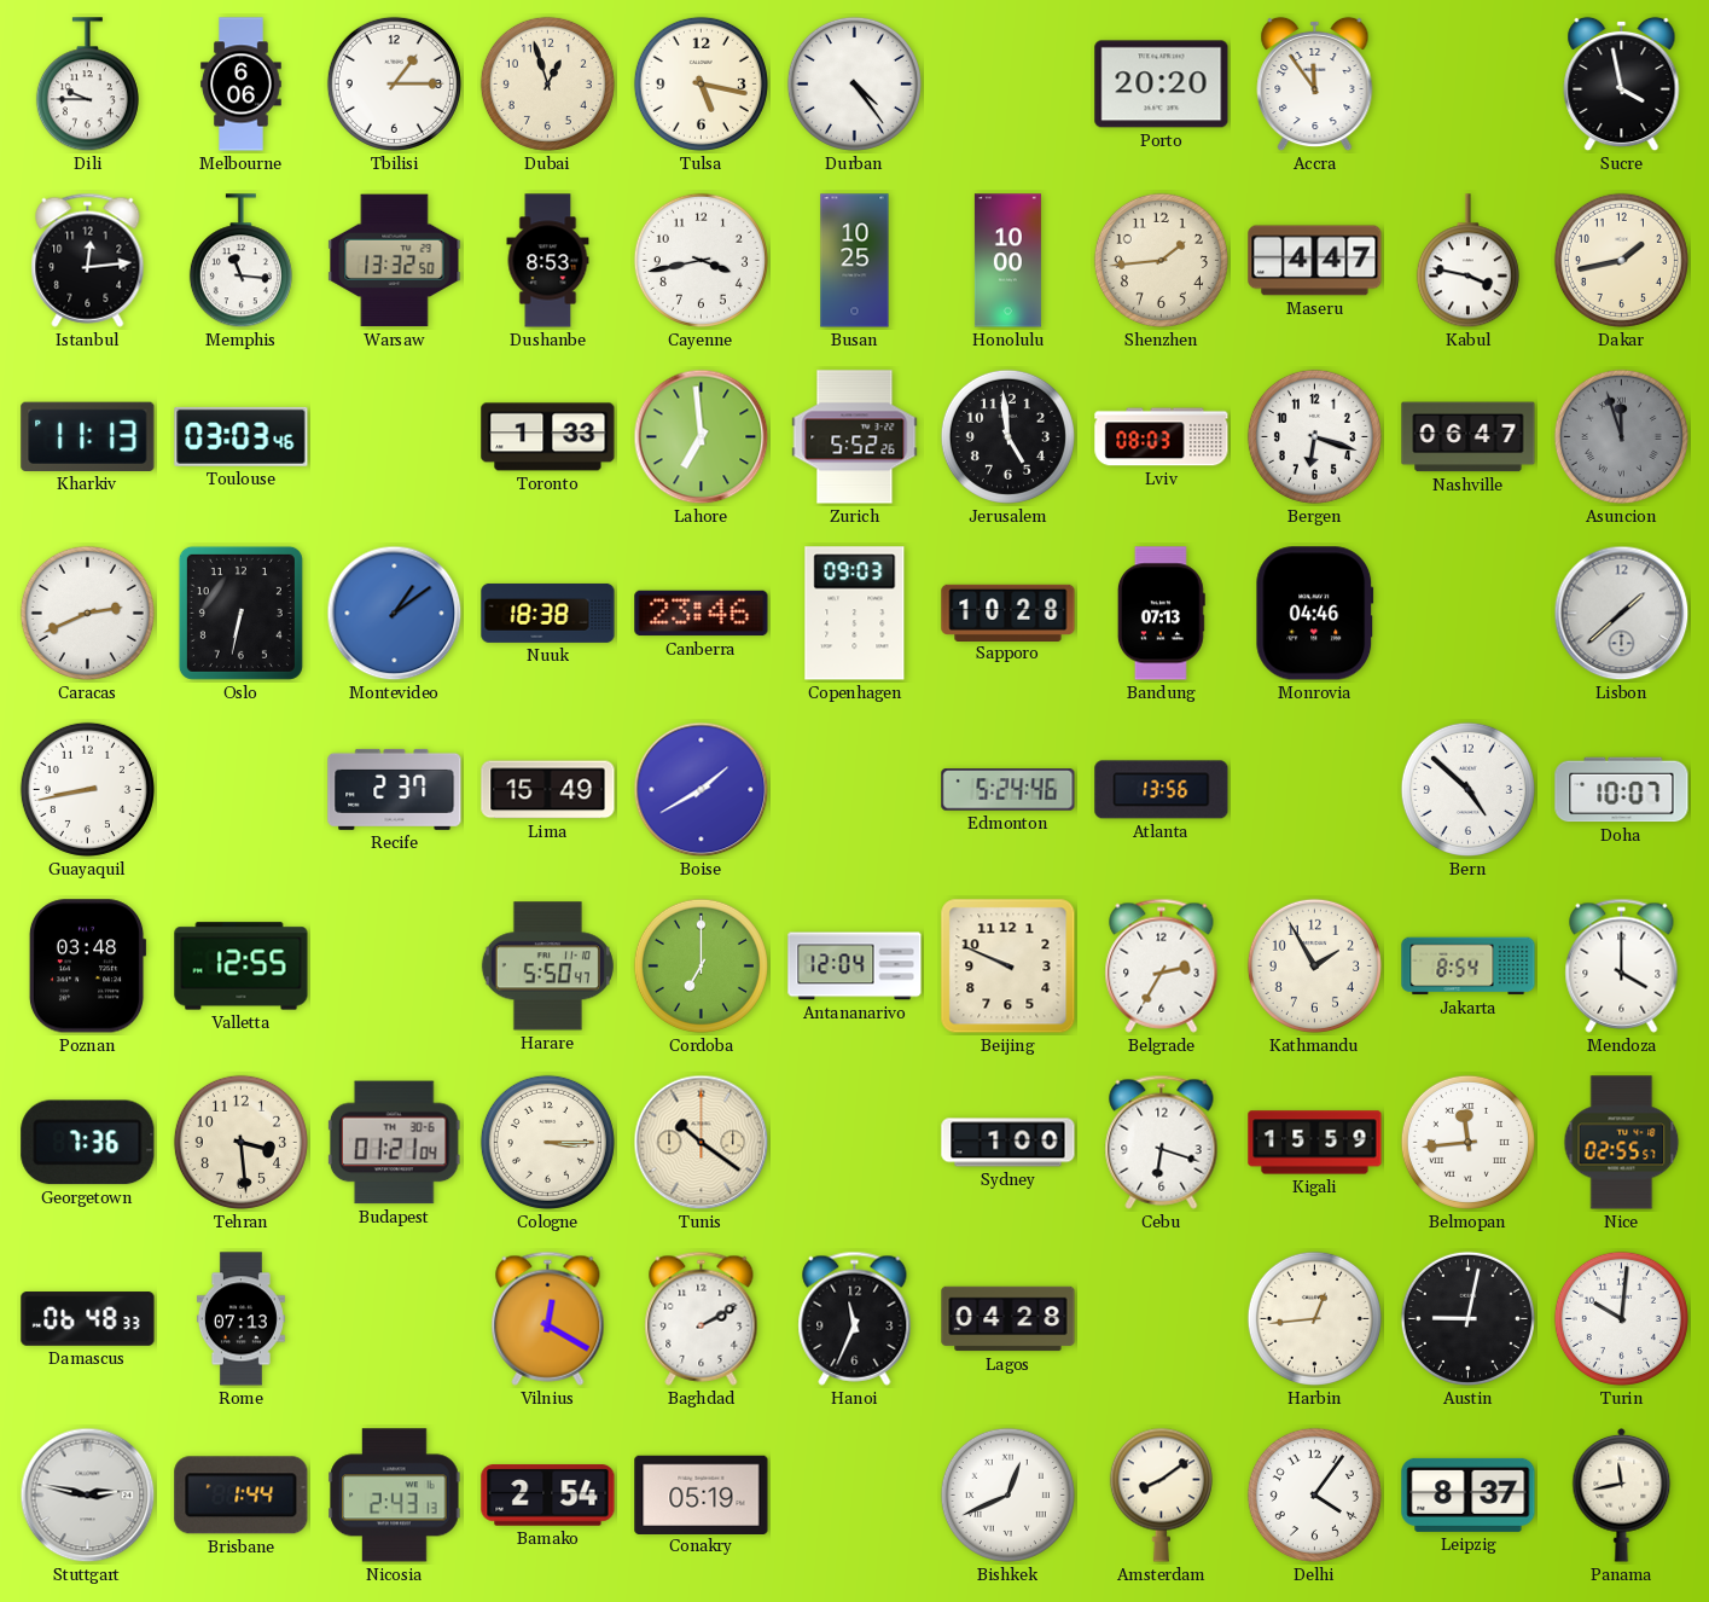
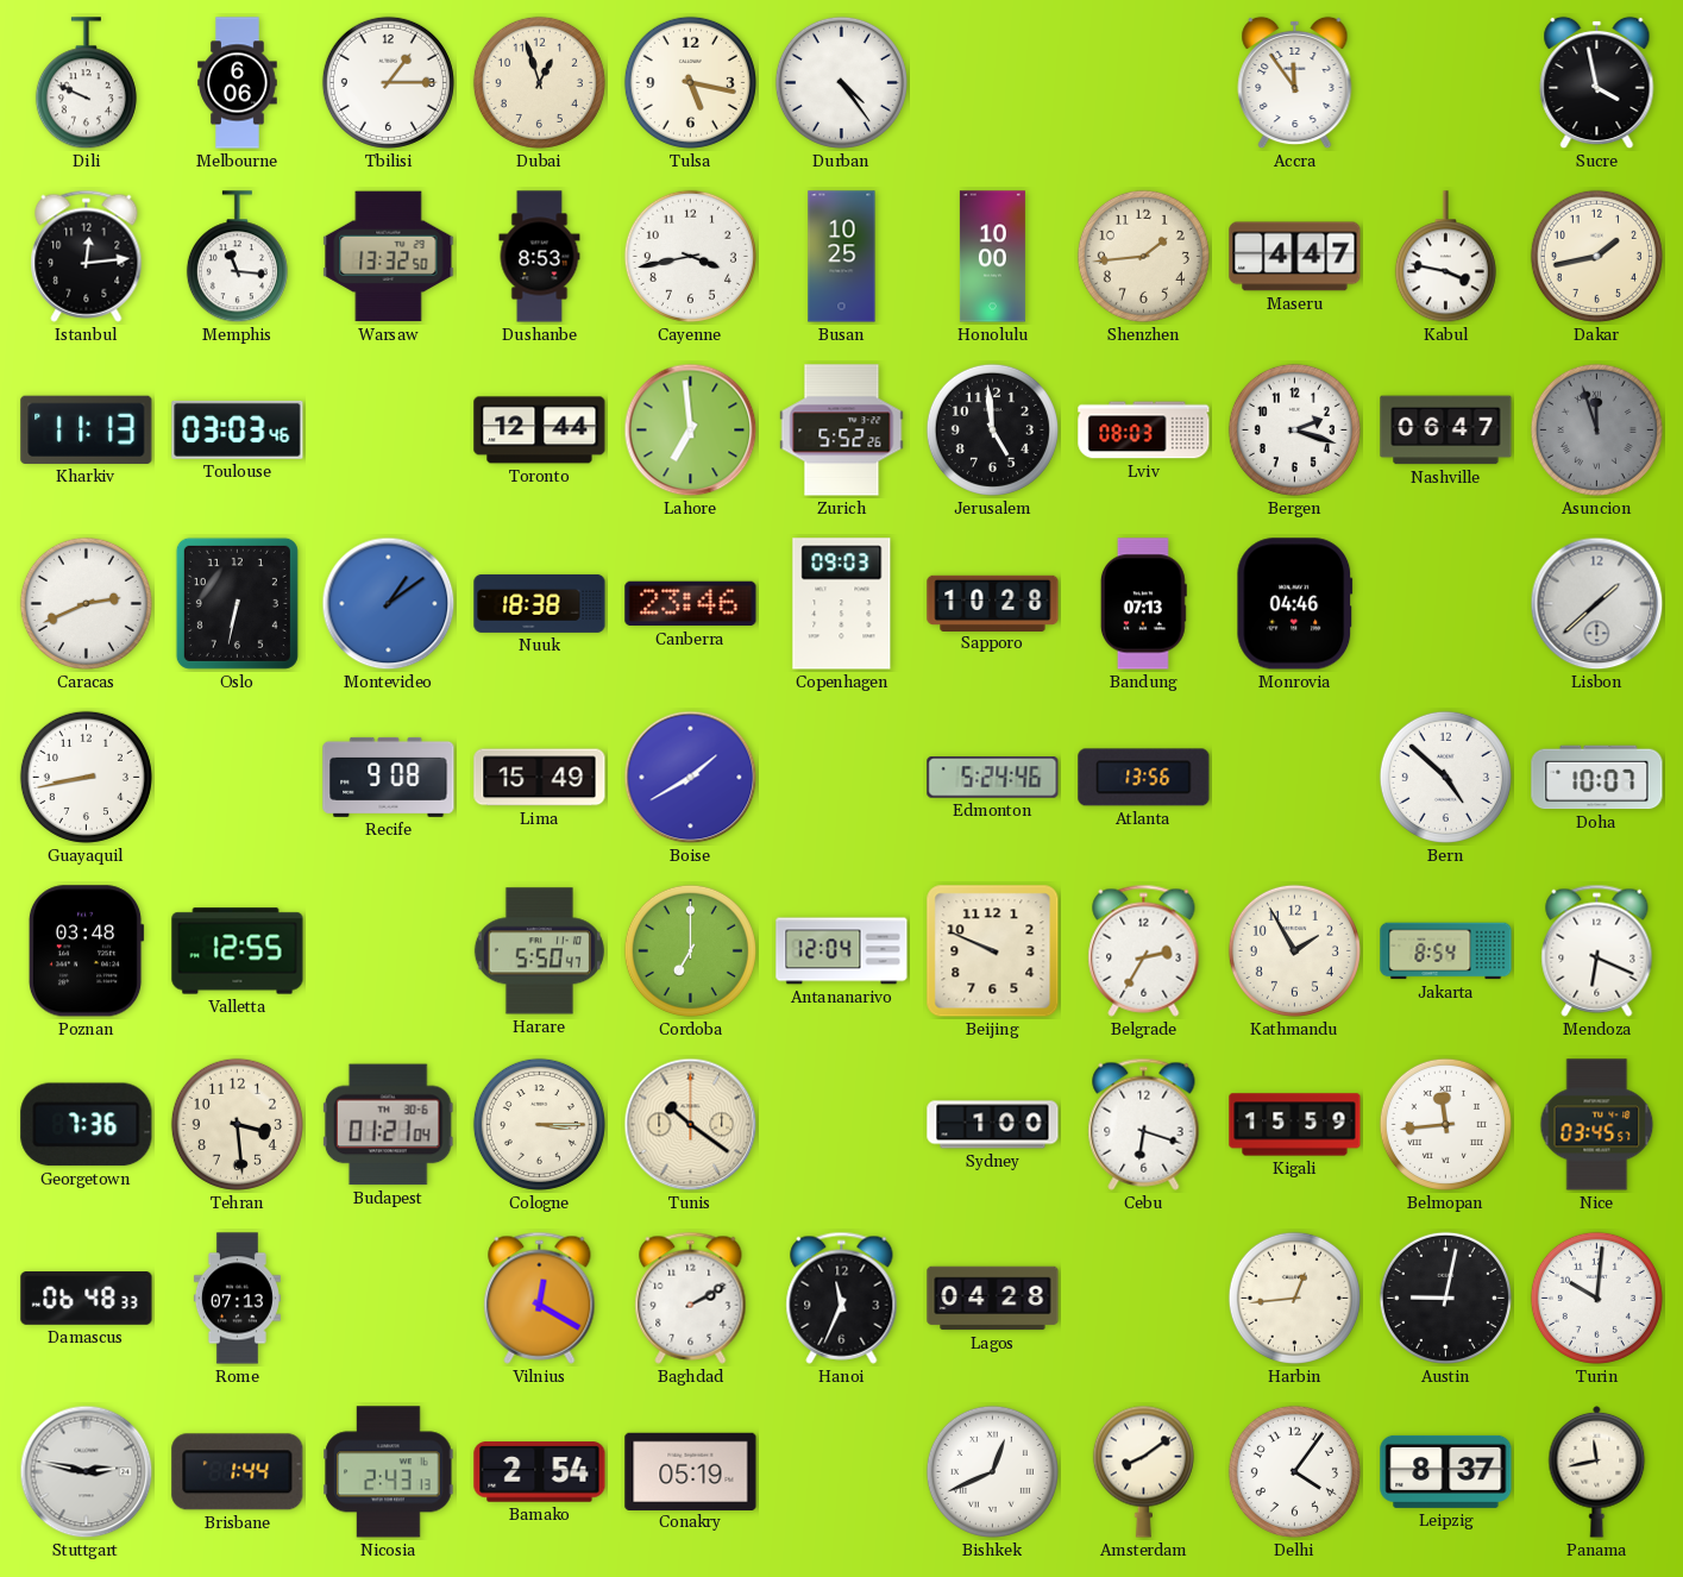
Dili: 9:45 -> 9:49
Porto: 20:20 -> none
Toronto: 1:33 -> 12:44
Bergen: 6:18 -> 2:18
Recife: 2:37 -> 9:08
Mendoza: 4:00 -> 6:19
Nice: 02:55 -> 03:45
